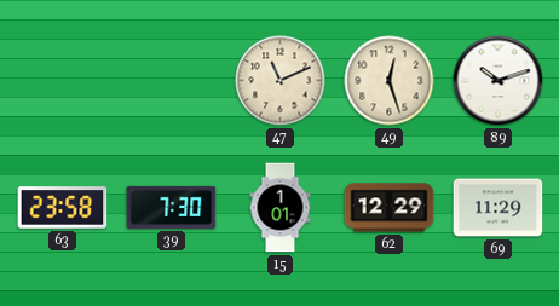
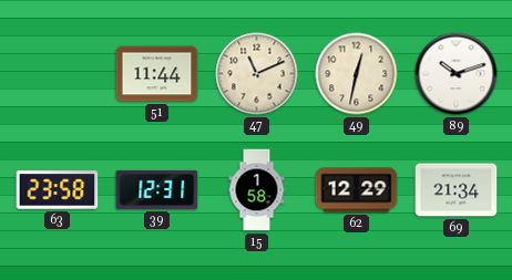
51: none -> 11:44
49: 12:27 -> 12:32
39: 7:30 -> 12:31
15: 1:01 -> 1:58
69: 11:29 -> 21:34
